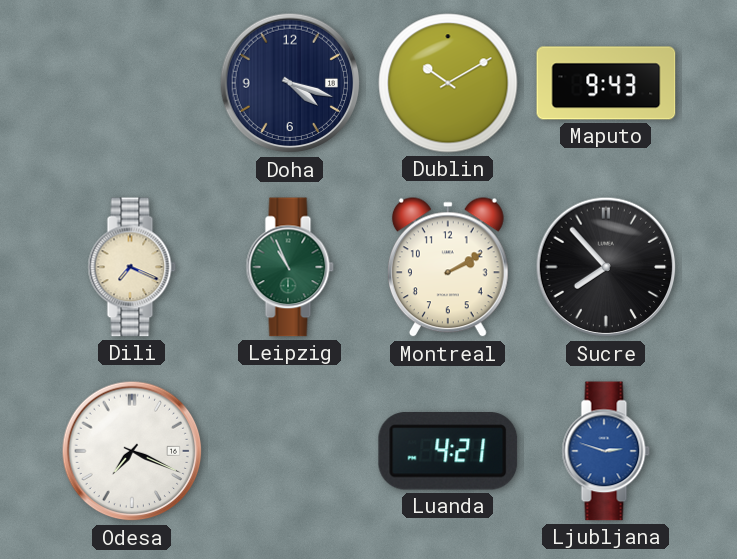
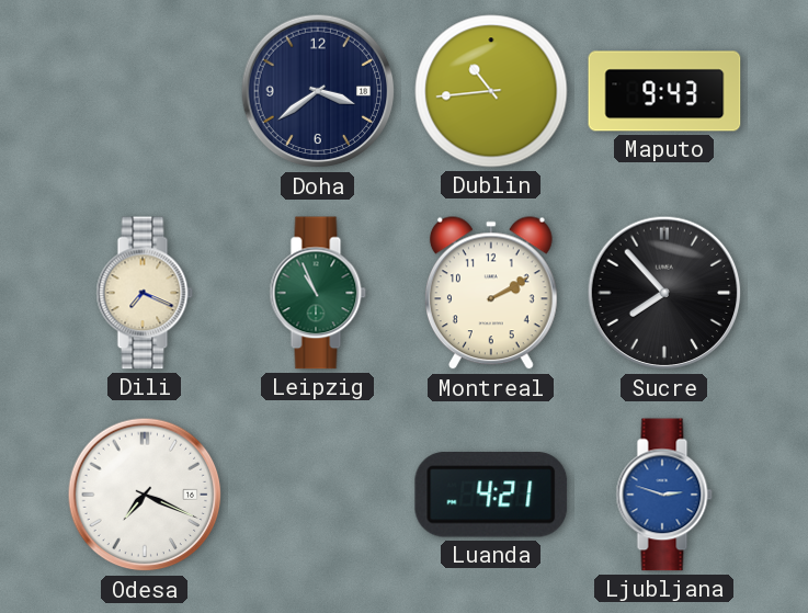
Doha: 4:18 -> 3:39
Dublin: 10:10 -> 10:44
